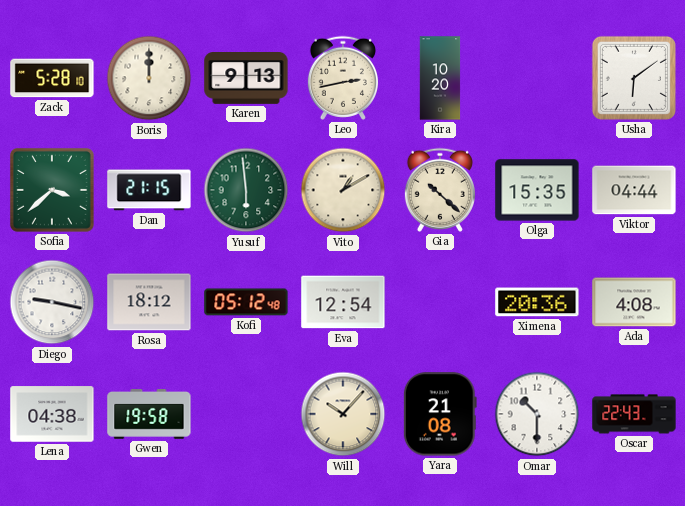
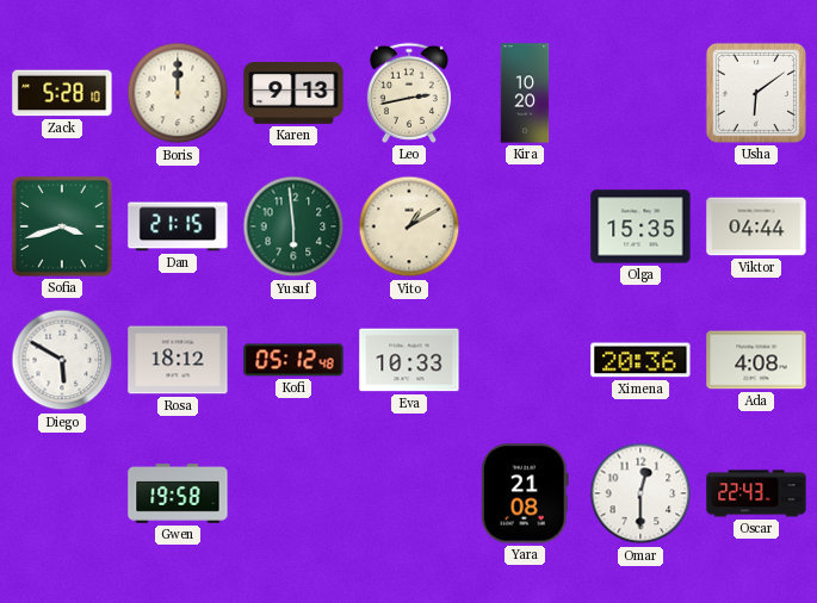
Sofia: 3:38 -> 3:42
Gia: 10:22 -> none
Diego: 9:17 -> 5:50
Eva: 12:54 -> 10:33
Lena: 04:38 -> none
Will: 10:07 -> none
Omar: 10:30 -> 12:30
